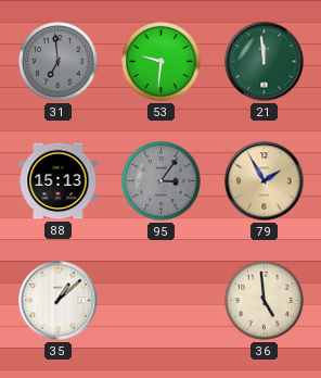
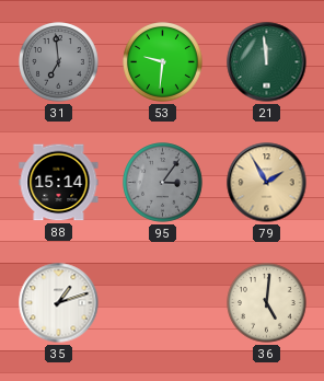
88: 15:13 -> 15:14
35: 1:08 -> 1:12
36: 4:59 -> 5:01
